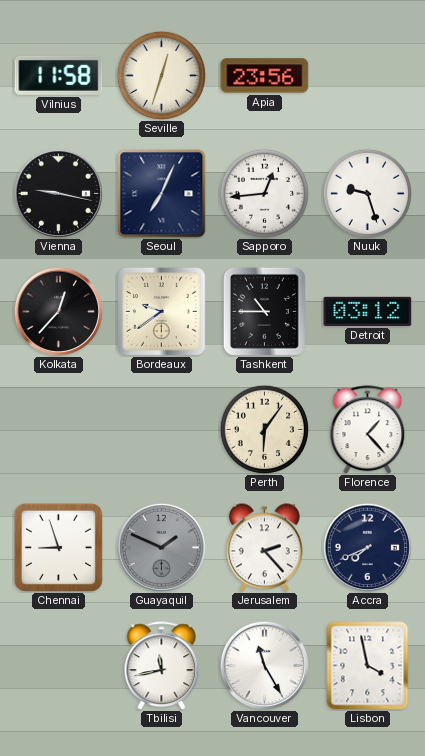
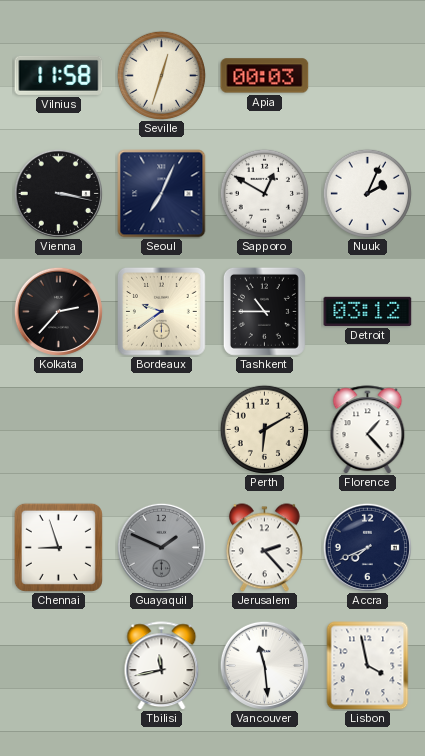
Apia: 23:56 -> 00:03
Vienna: 9:17 -> 3:17
Sapporo: 12:44 -> 12:50
Nuuk: 9:27 -> 2:04
Kolkata: 12:37 -> 2:37
Perth: 6:06 -> 6:10
Vancouver: 11:25 -> 11:29
